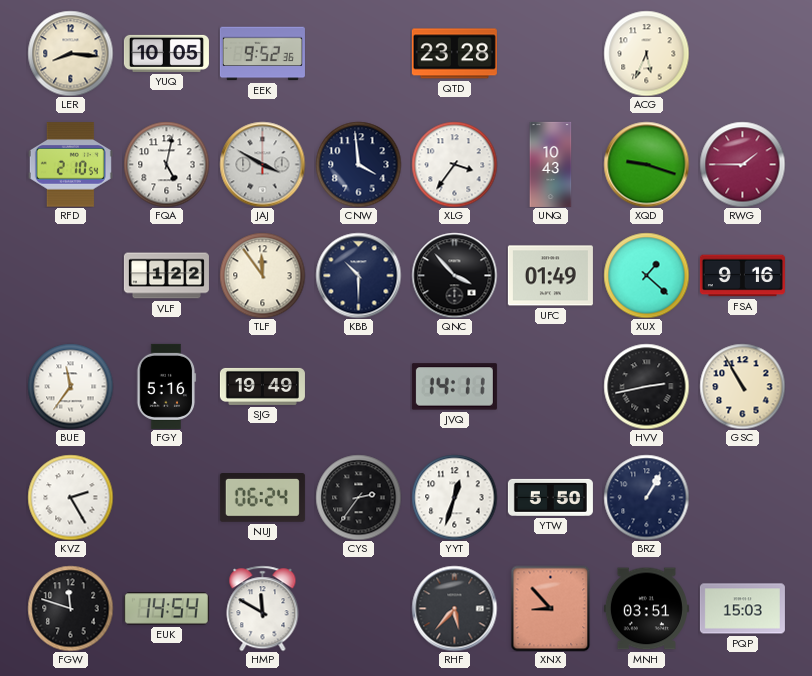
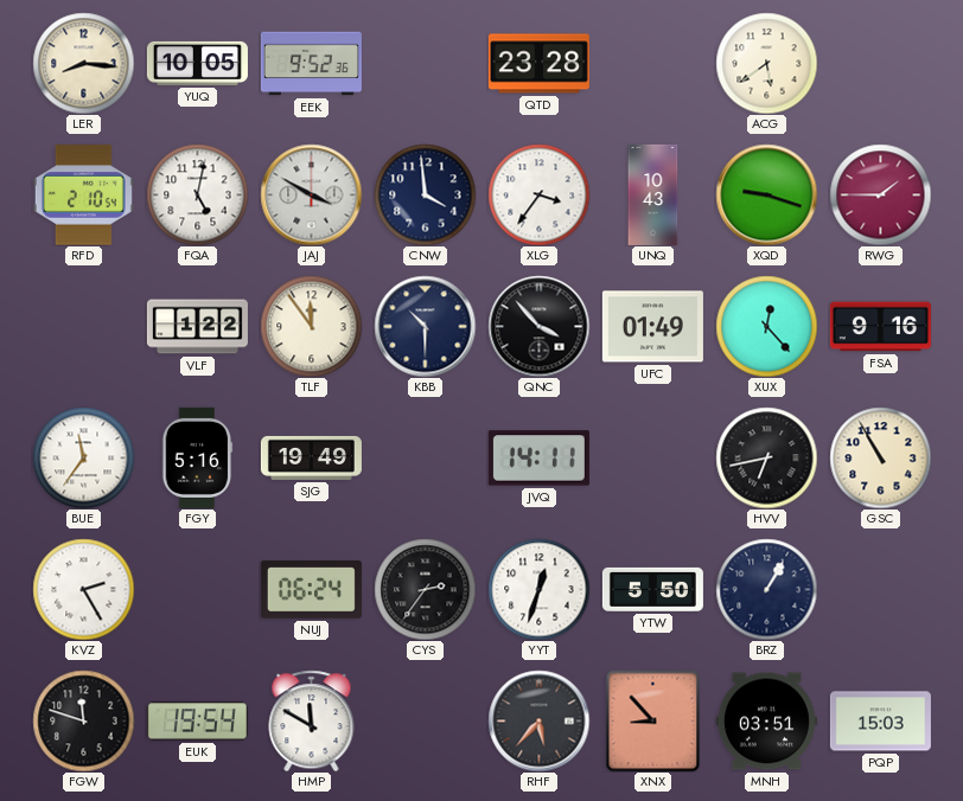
ACG: 5:34 -> 5:39
XUX: 1:22 -> 12:23
HVV: 2:43 -> 6:43
EUK: 14:54 -> 19:54
